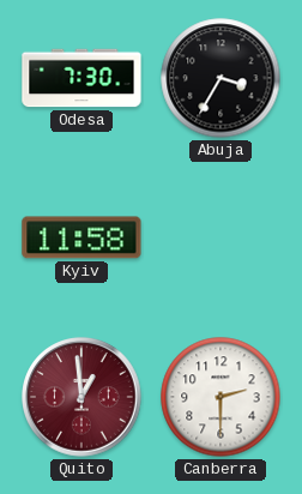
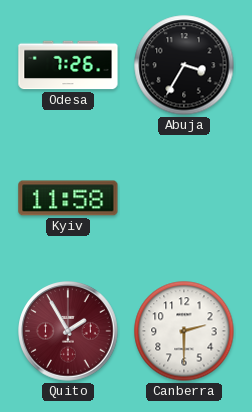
Odesa: 7:30 -> 7:26
Quito: 12:59 -> 1:55
